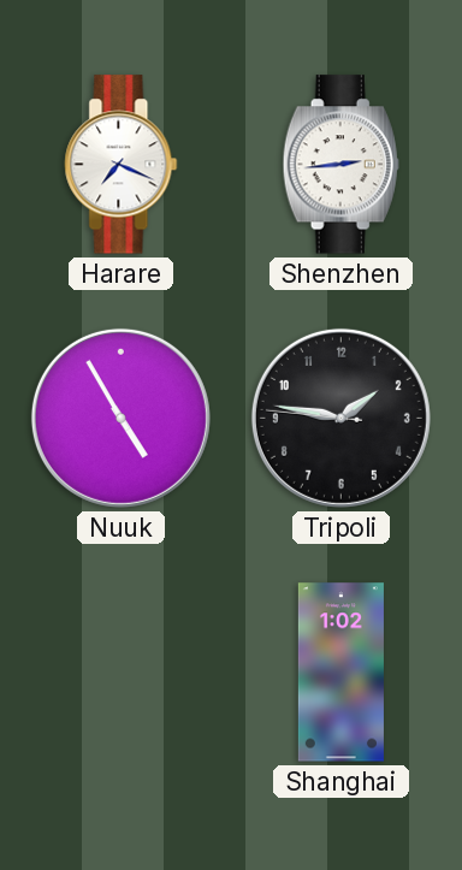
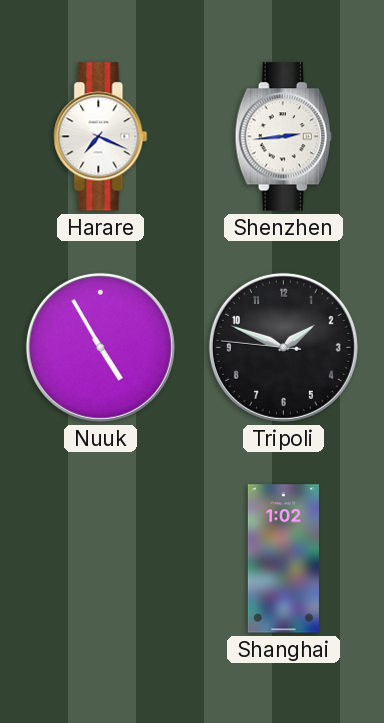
Tripoli: 1:46 -> 1:48
